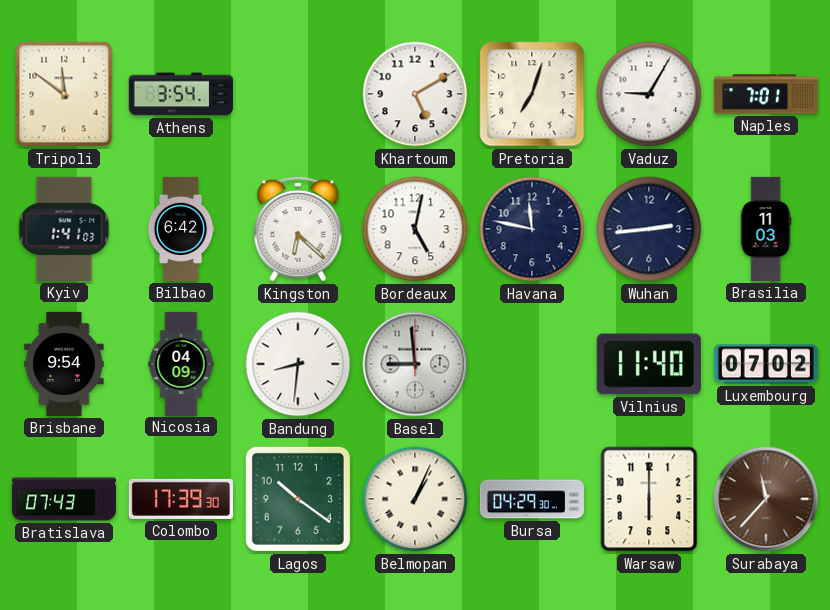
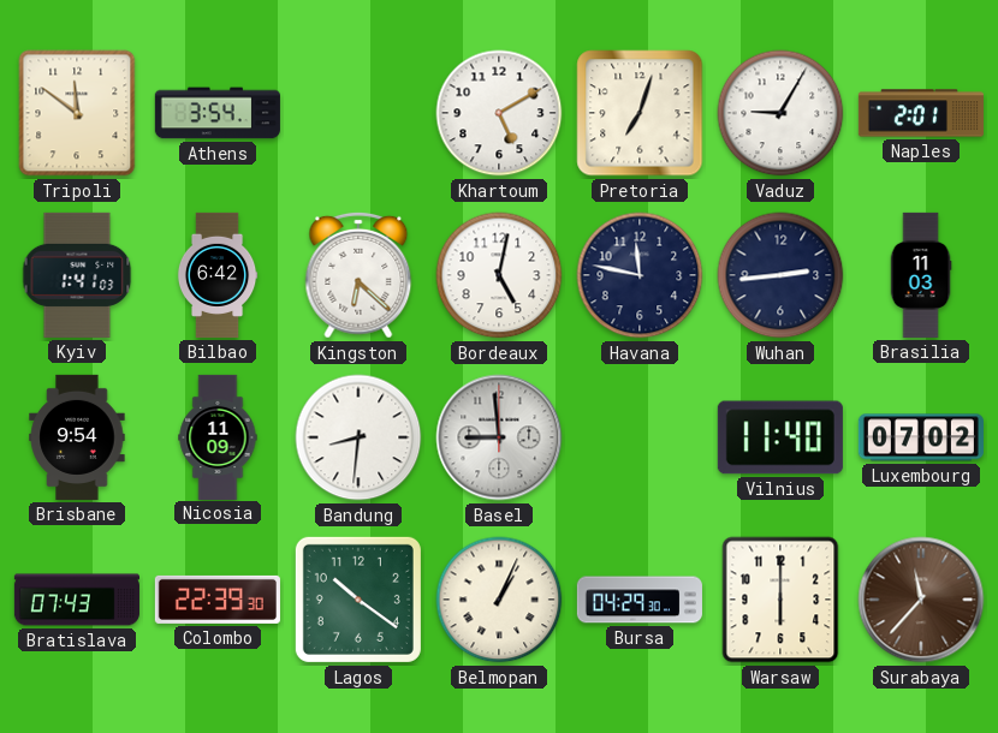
Naples: 7:01 -> 2:01
Nicosia: 04:09 -> 11:09
Colombo: 17:39 -> 22:39
